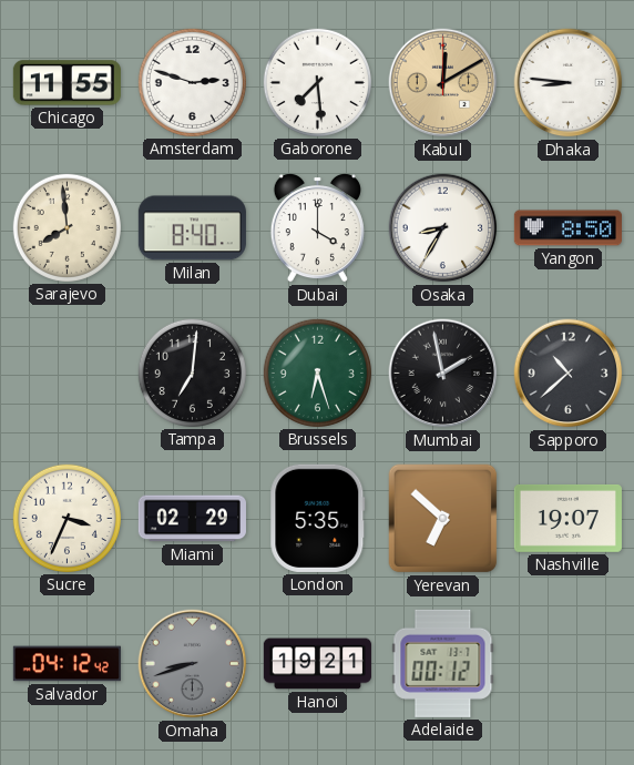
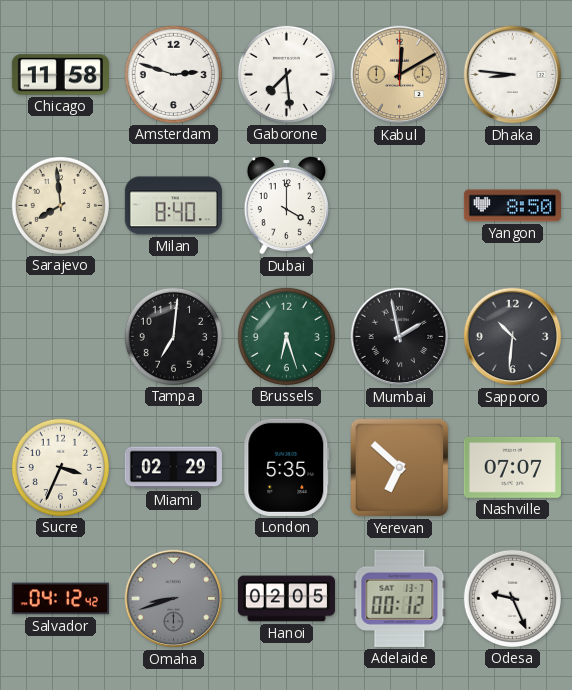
Chicago: 11:55 -> 11:58
Osaka: 8:35 -> none
Sapporo: 10:38 -> 10:31
Nashville: 19:07 -> 07:07
Hanoi: 19:21 -> 02:05
Odesa: none -> 9:26
